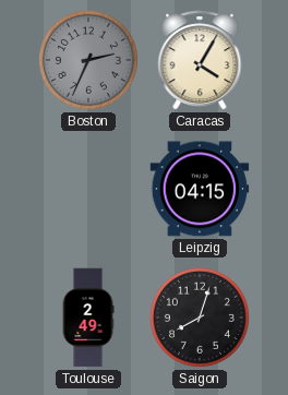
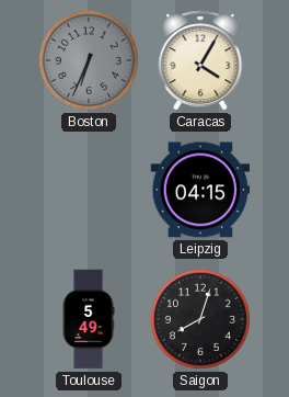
Boston: 2:34 -> 6:34
Toulouse: 2:49 -> 5:49
